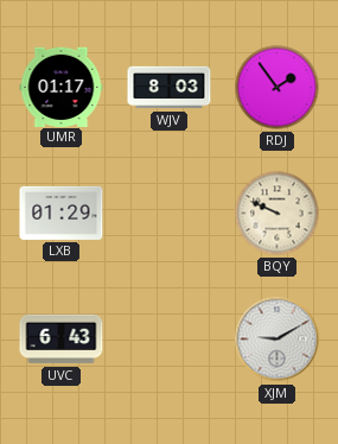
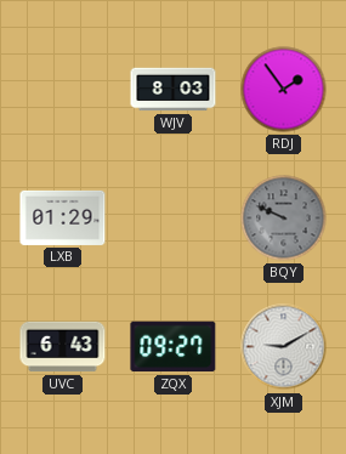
UMR: 01:17 -> none
BQY dial: cream -> grey
ZQX: none -> 09:27
